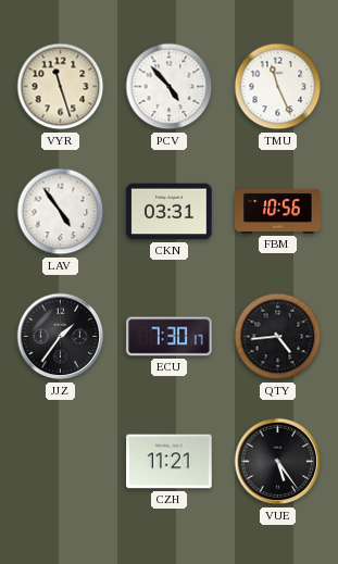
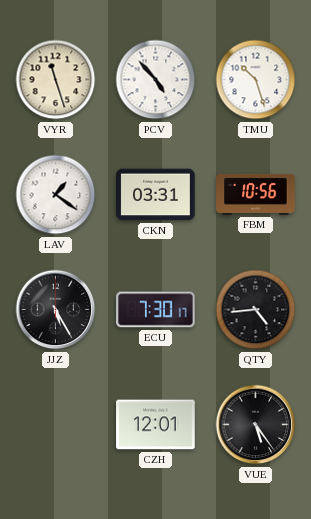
TMU: 11:26 -> 10:27
LAV: 4:54 -> 1:21
JJZ: 1:36 -> 5:25
CZH: 11:21 -> 12:01
